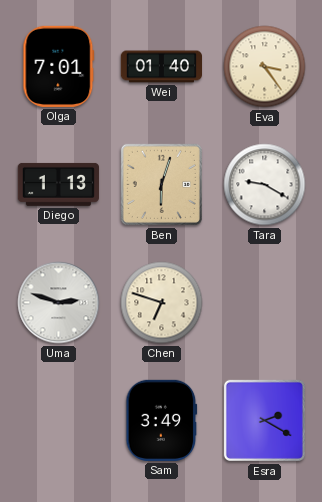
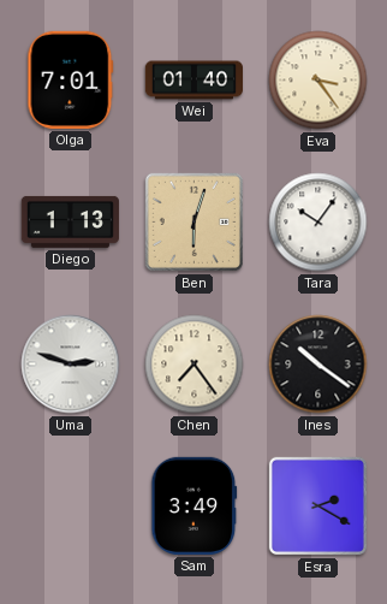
Tara: 9:20 -> 10:06
Chen: 6:48 -> 7:24
Ines: none -> 10:21
